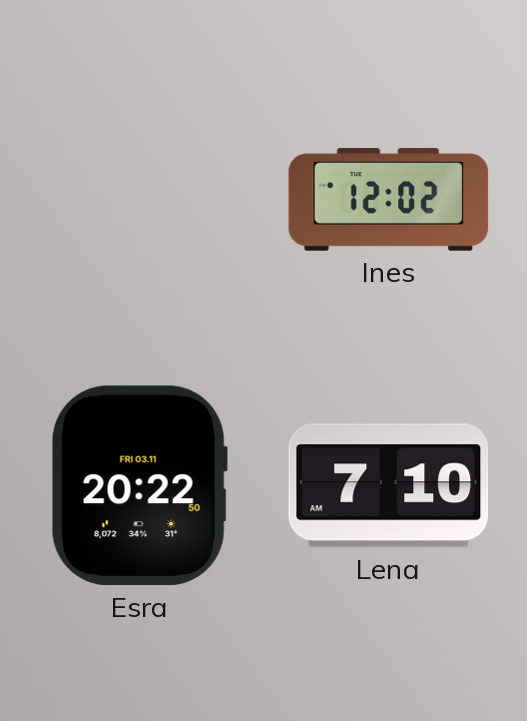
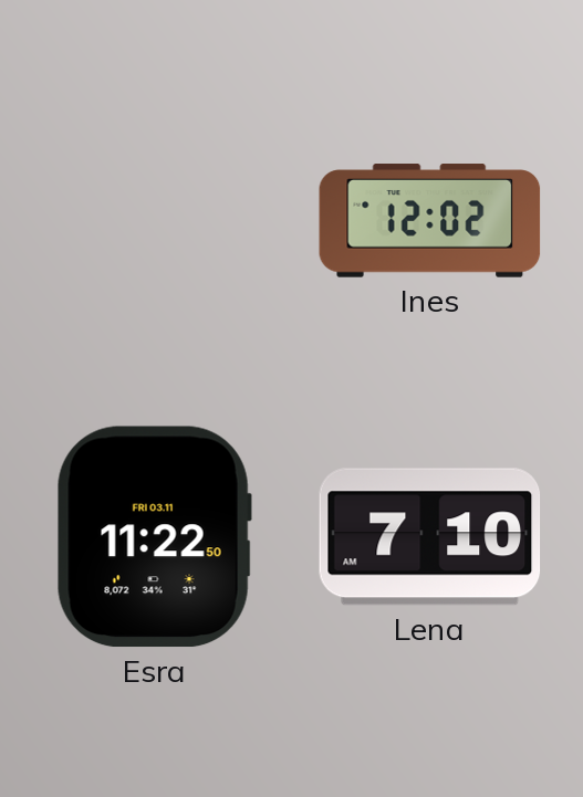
Esra: 20:22 -> 11:22
